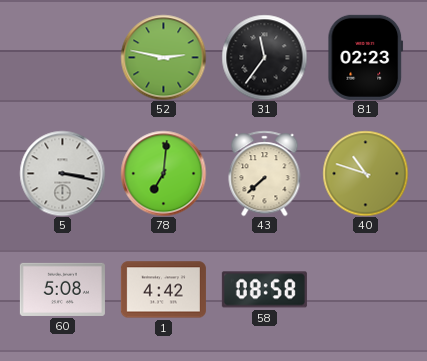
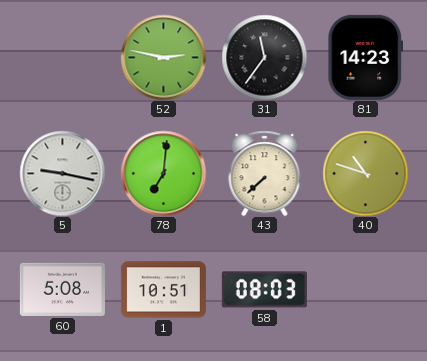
81: 02:23 -> 14:23
5: 3:17 -> 9:17
1: 4:42 -> 10:51
58: 08:58 -> 08:03
